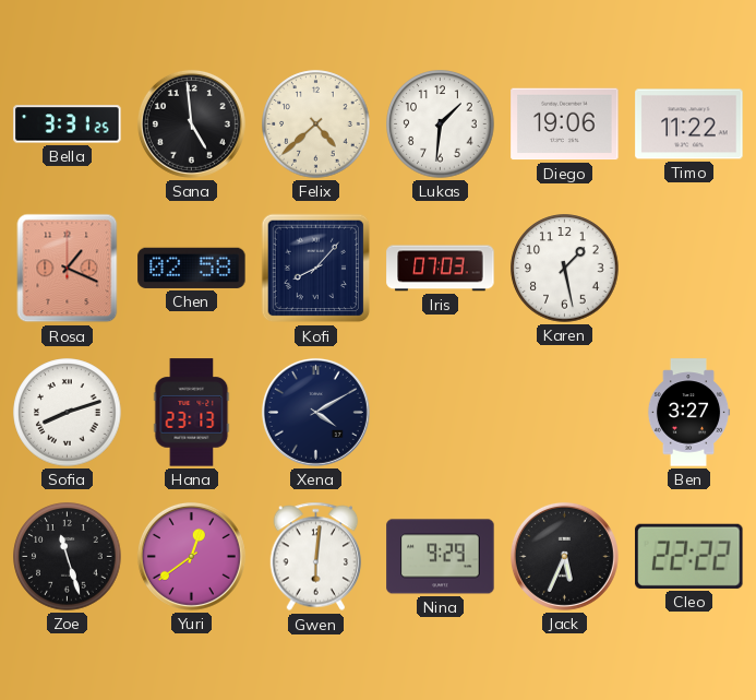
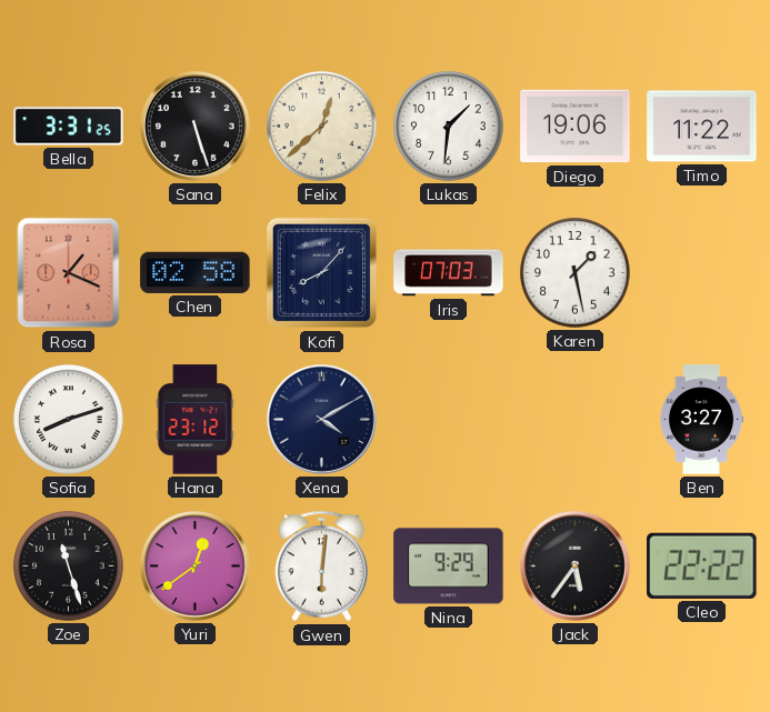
Sana: 4:59 -> 5:27
Felix: 4:38 -> 12:38
Hana: 23:13 -> 23:12
Jack: 5:34 -> 5:36
